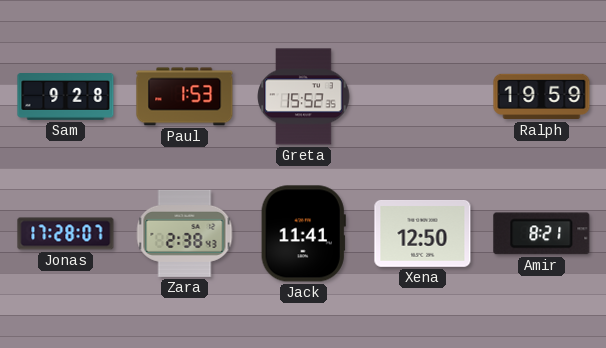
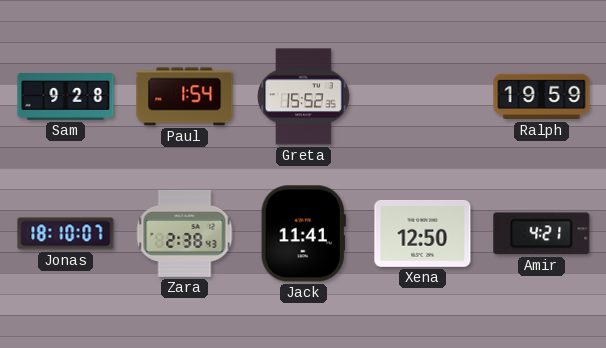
Paul: 1:53 -> 1:54
Jonas: 17:28 -> 18:10
Amir: 8:21 -> 4:21
